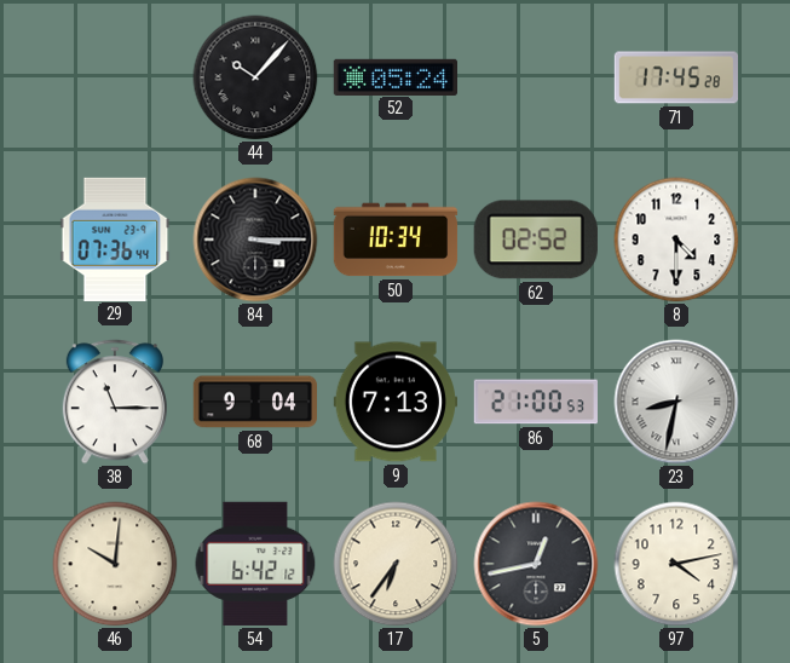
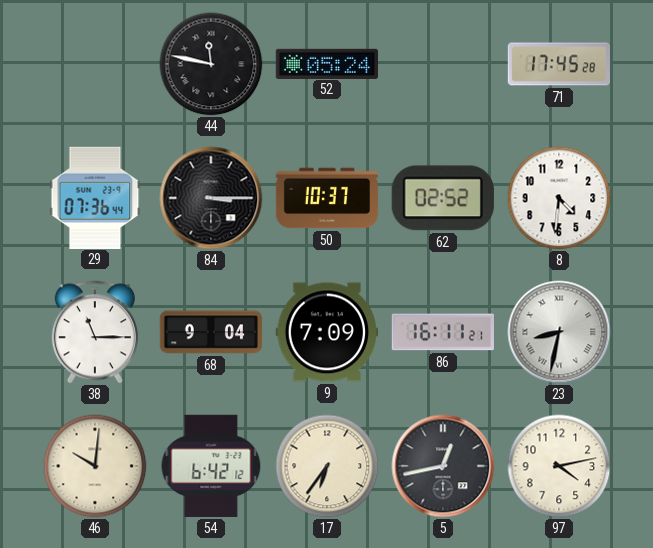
44: 10:07 -> 11:47
50: 10:34 -> 10:37
8: 4:30 -> 4:31
9: 7:13 -> 7:09
86: 21:00 -> 16:11
